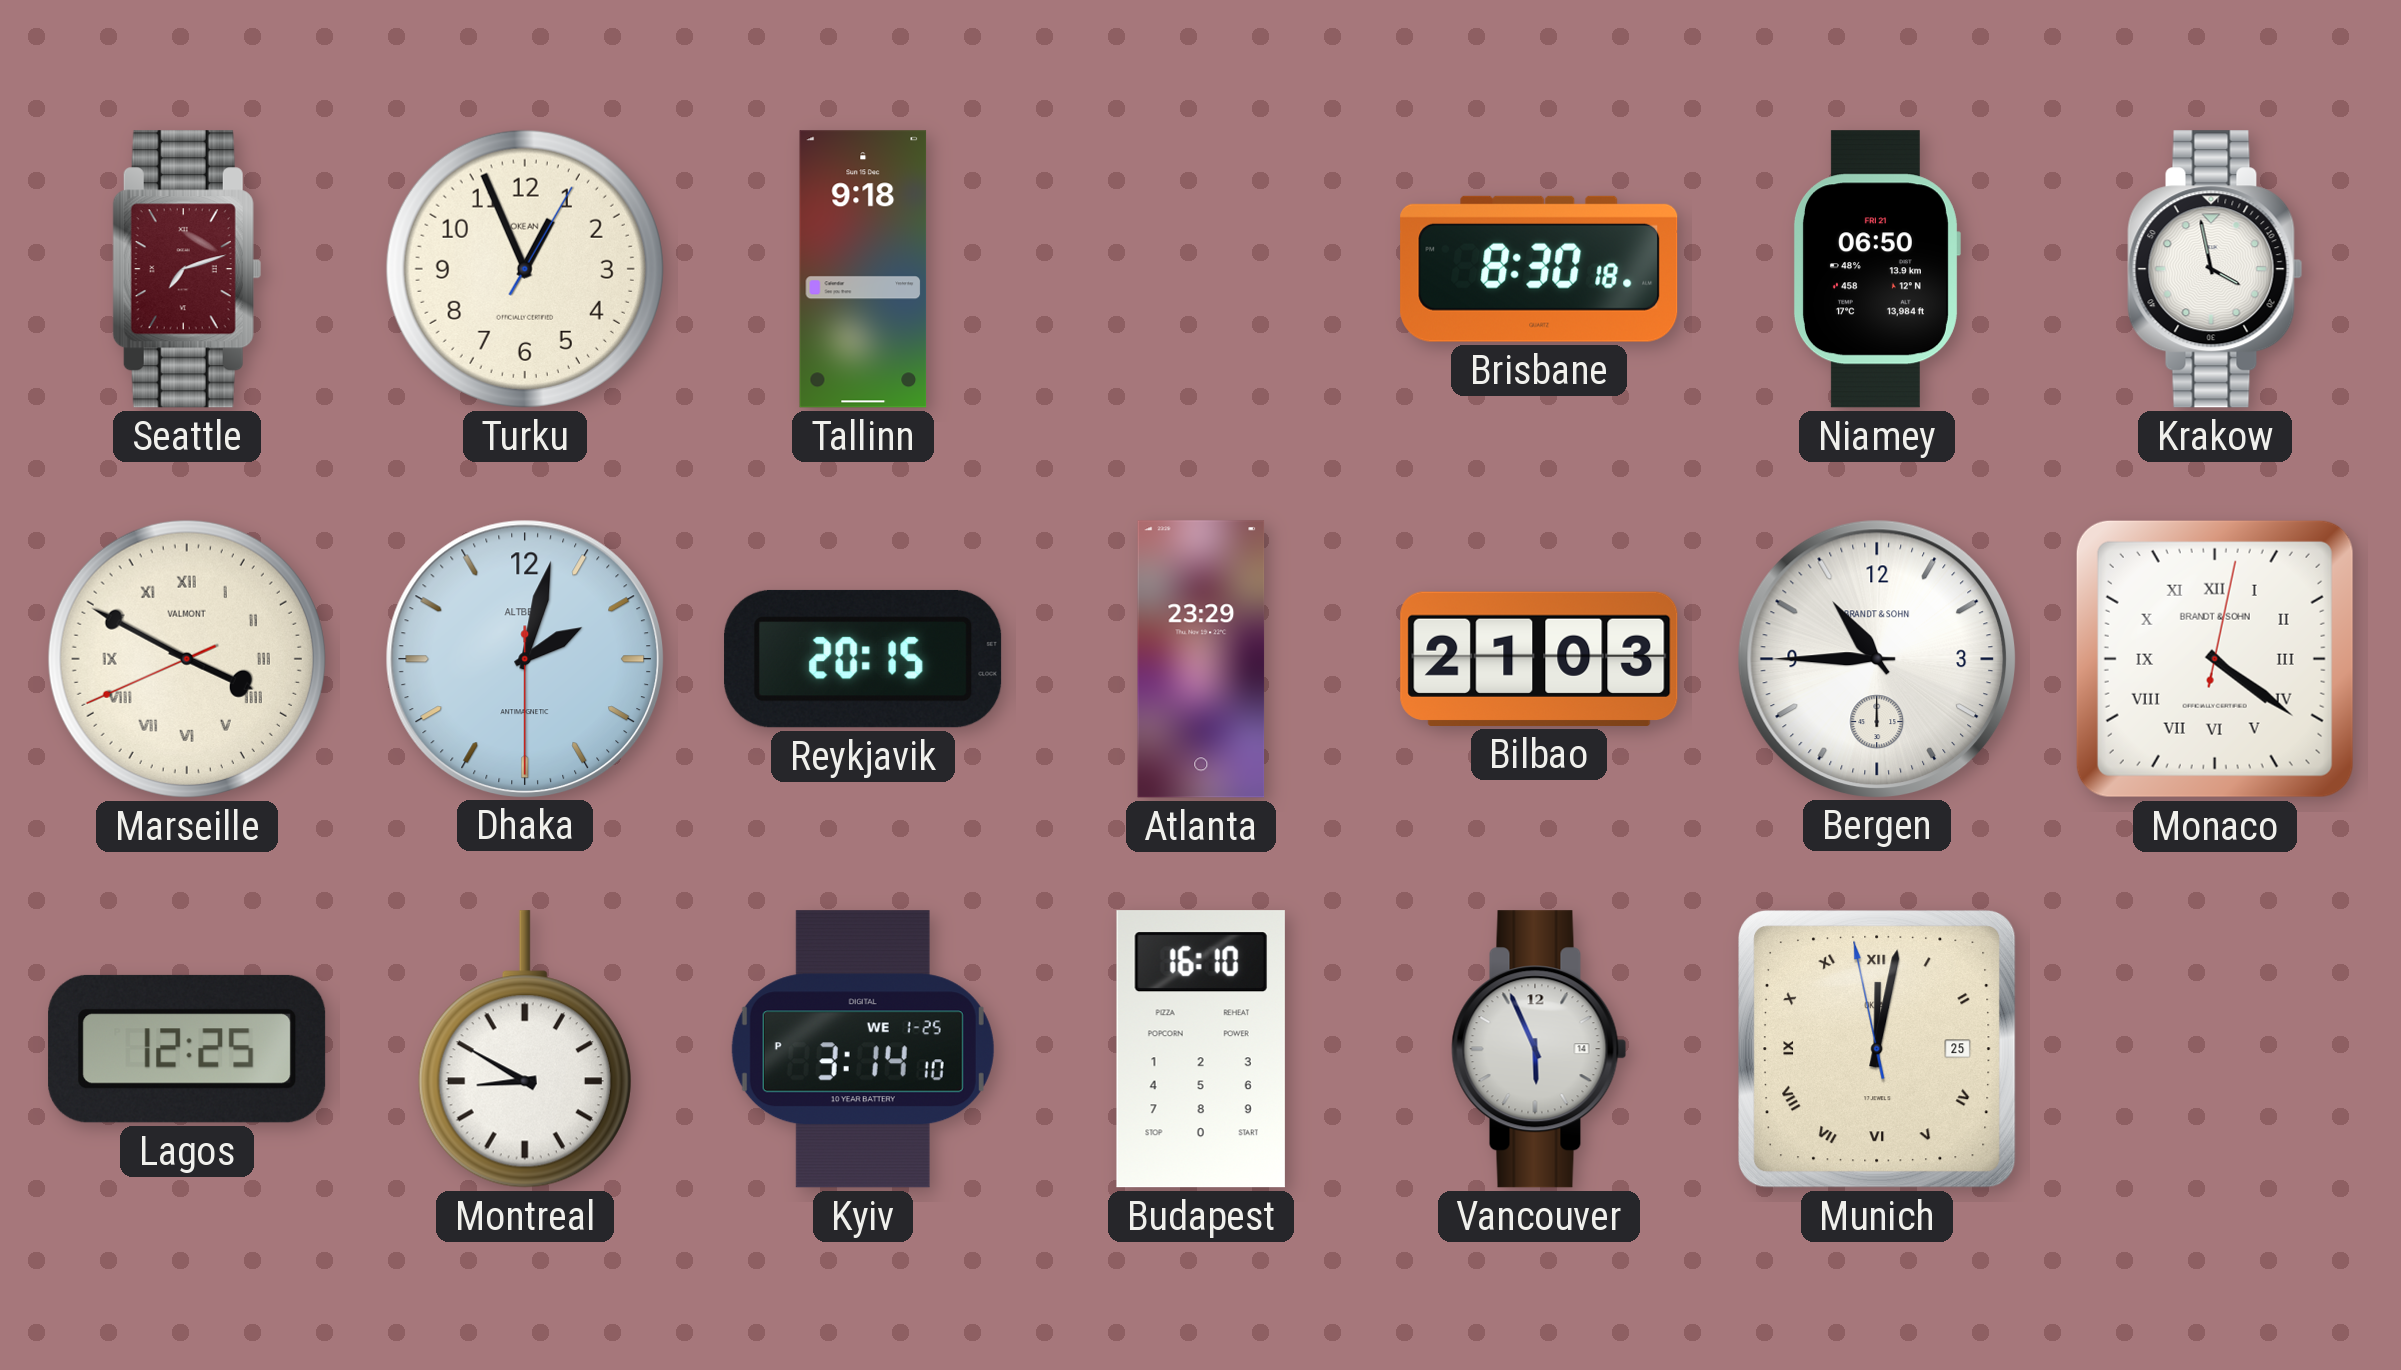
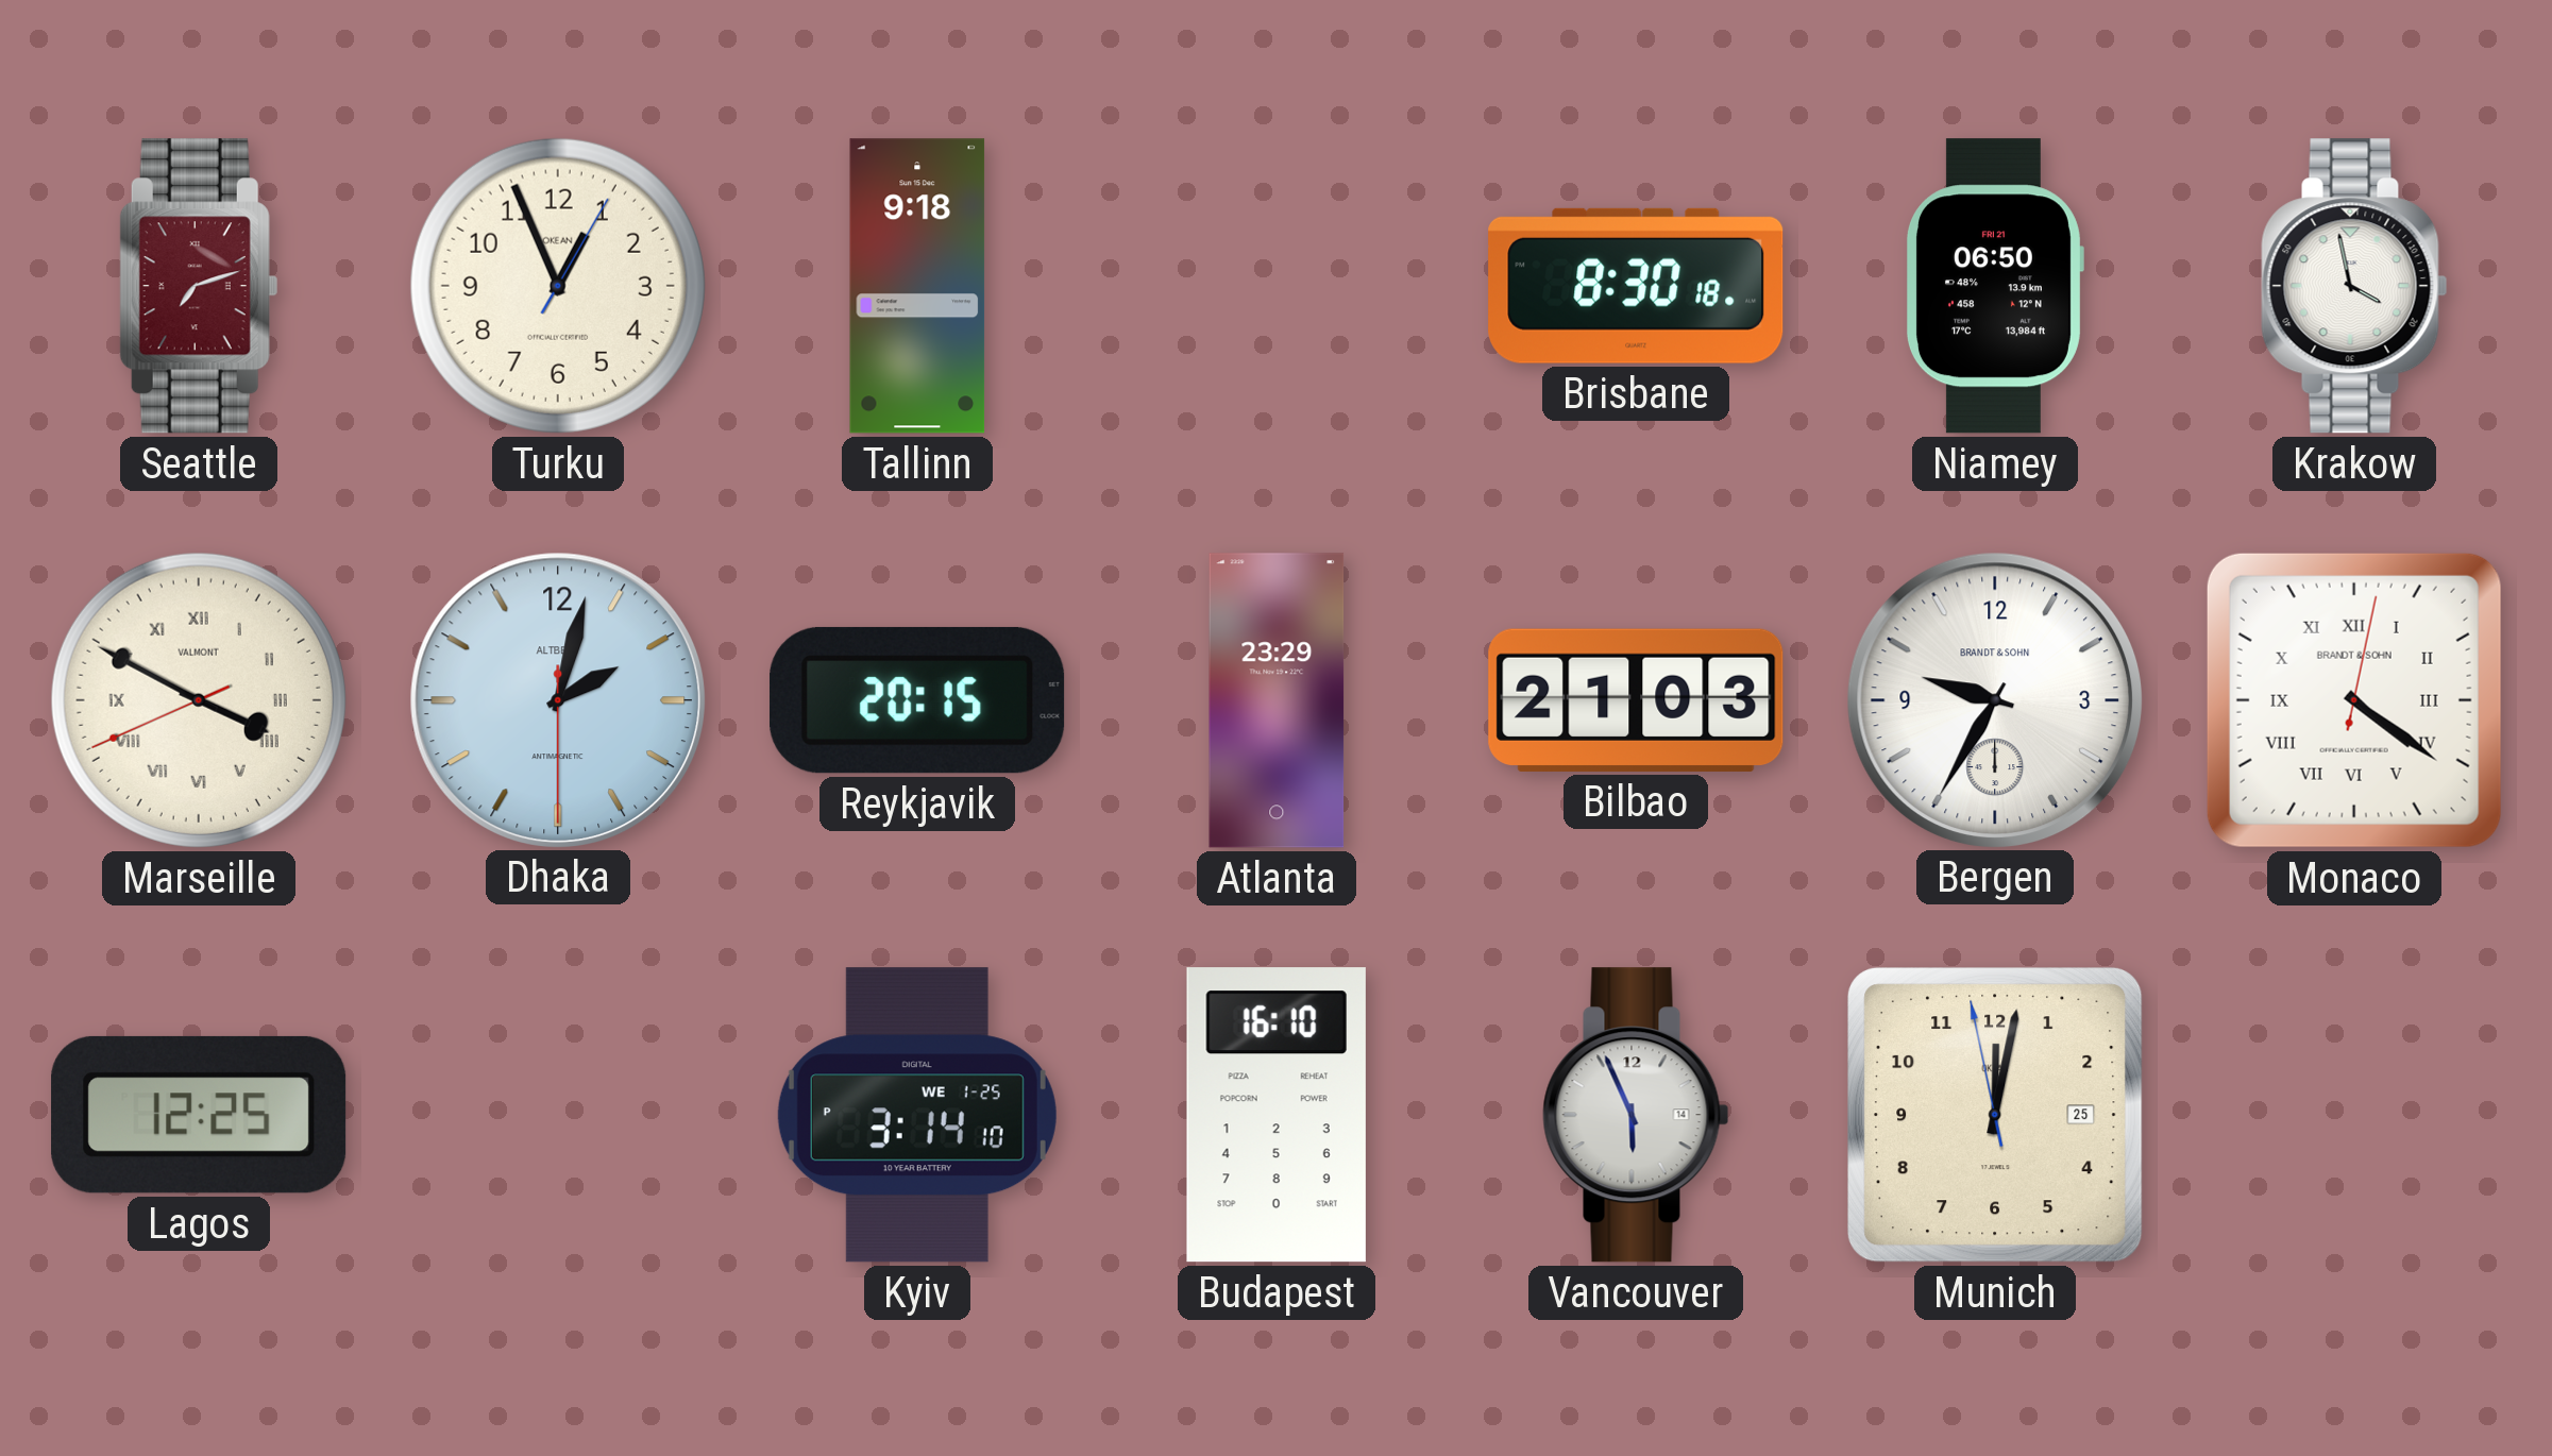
Bergen: 10:45 -> 9:35
Montreal: 8:50 -> none
Munich numerals: Roman -> Arabic
